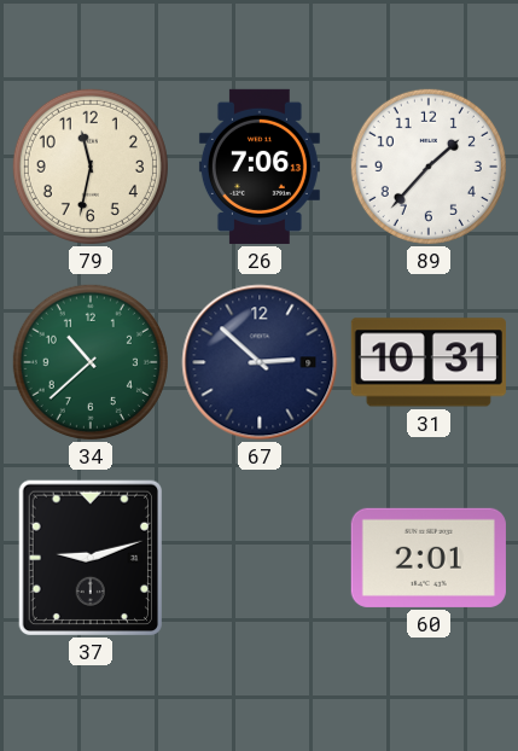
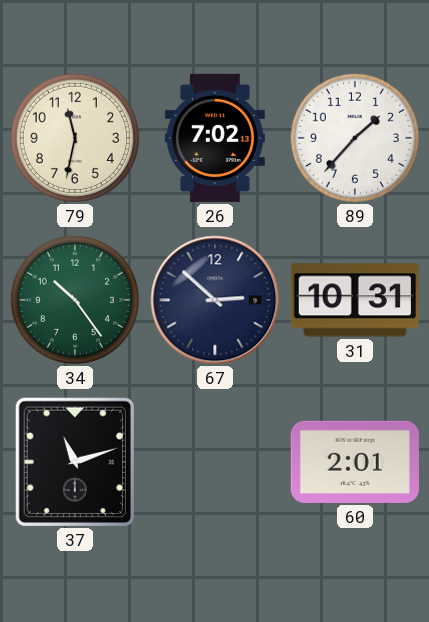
26: 7:06 -> 7:02
34: 10:38 -> 10:24
37: 9:12 -> 11:12
